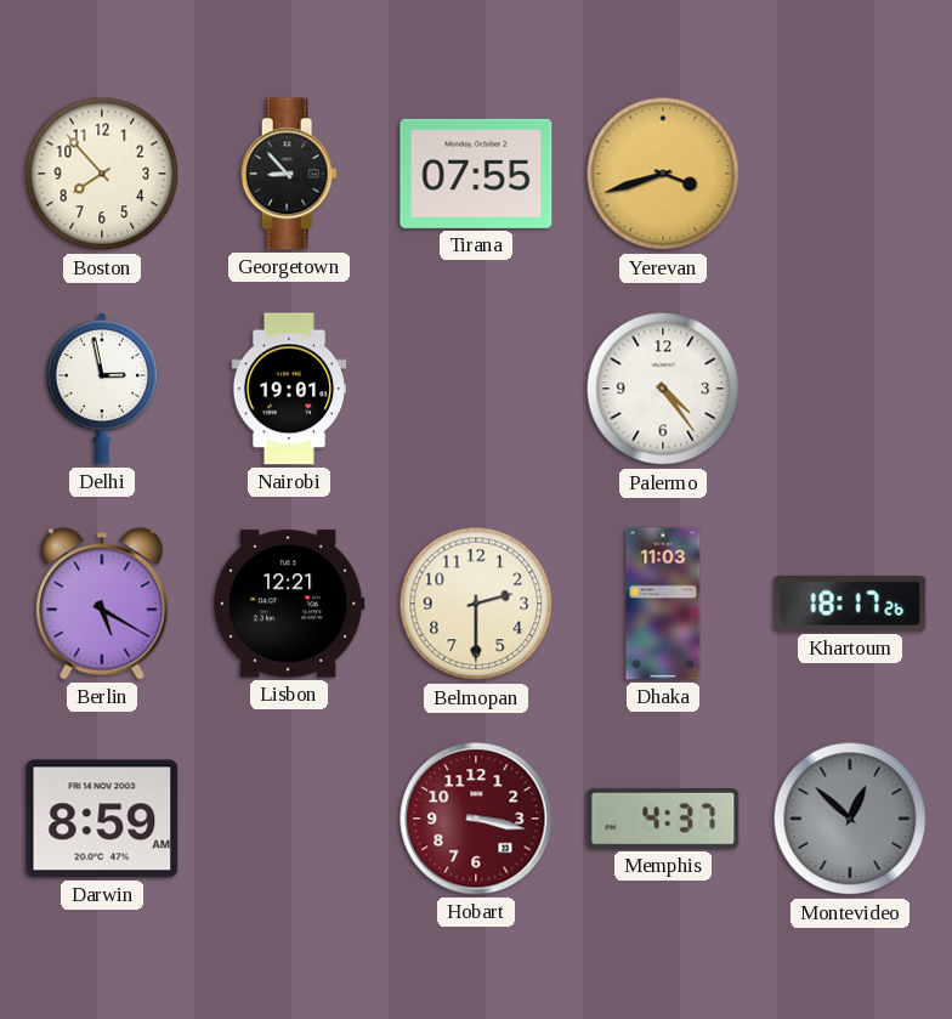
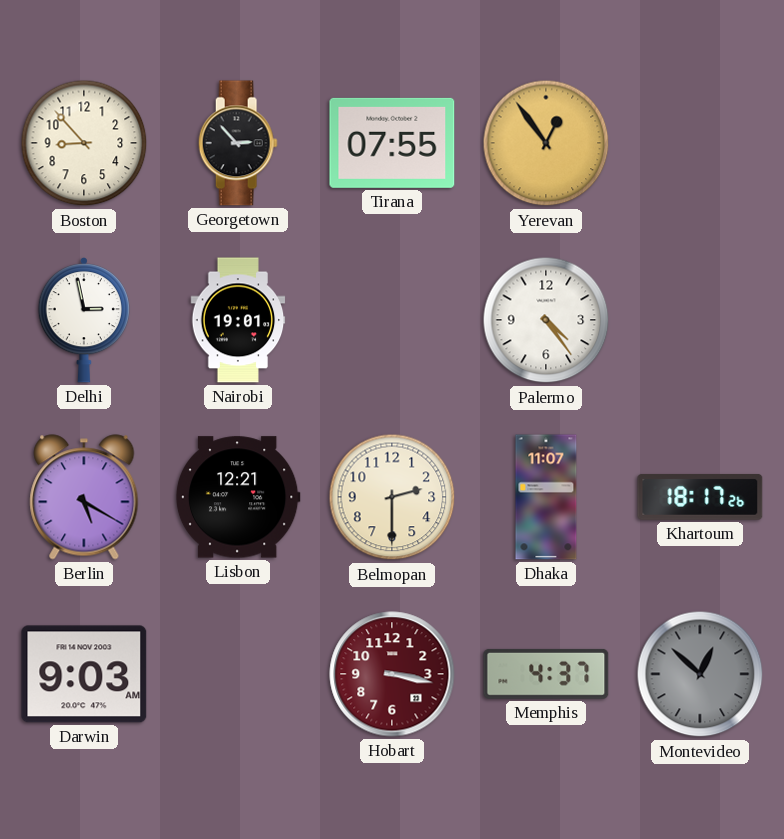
Boston: 7:53 -> 8:53
Georgetown: 8:53 -> 2:53
Yerevan: 3:42 -> 12:54
Dhaka: 11:03 -> 11:07
Darwin: 8:59 -> 9:03
